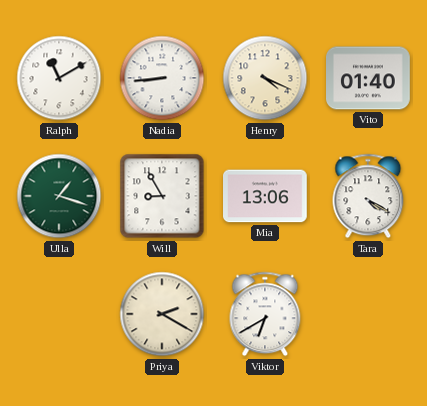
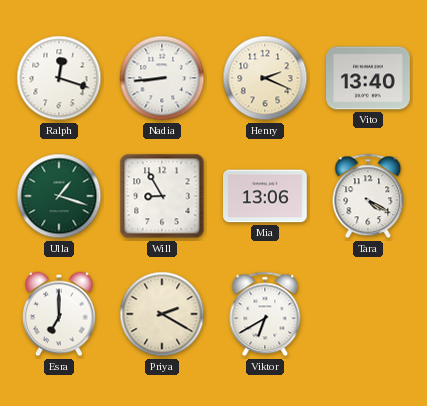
Ralph: 11:10 -> 12:18
Henry: 4:19 -> 2:19
Vito: 01:40 -> 13:40
Esra: none -> 7:00
